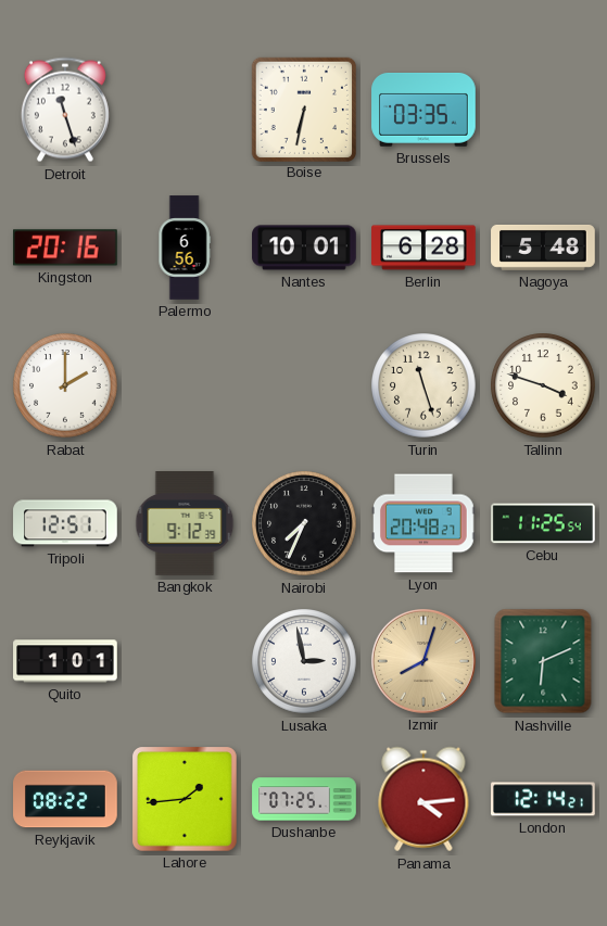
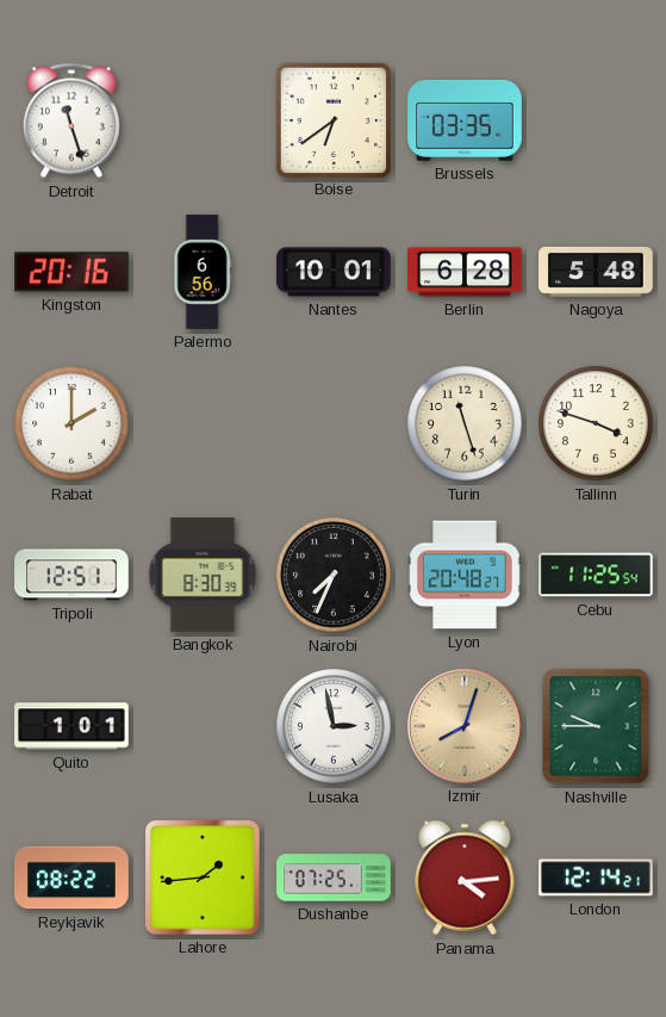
Boise: 6:32 -> 6:39
Bangkok: 9:12 -> 8:30
Nashville: 6:11 -> 9:45
